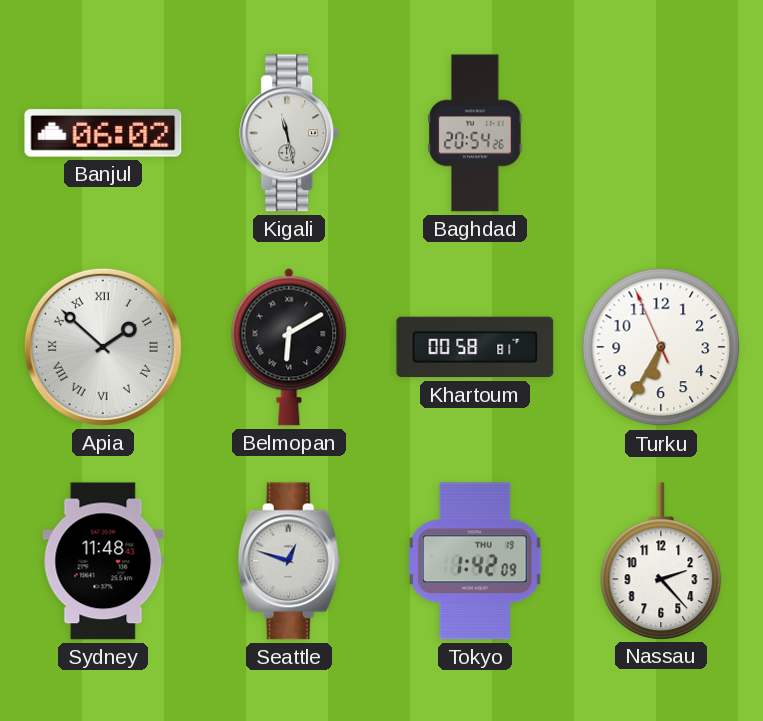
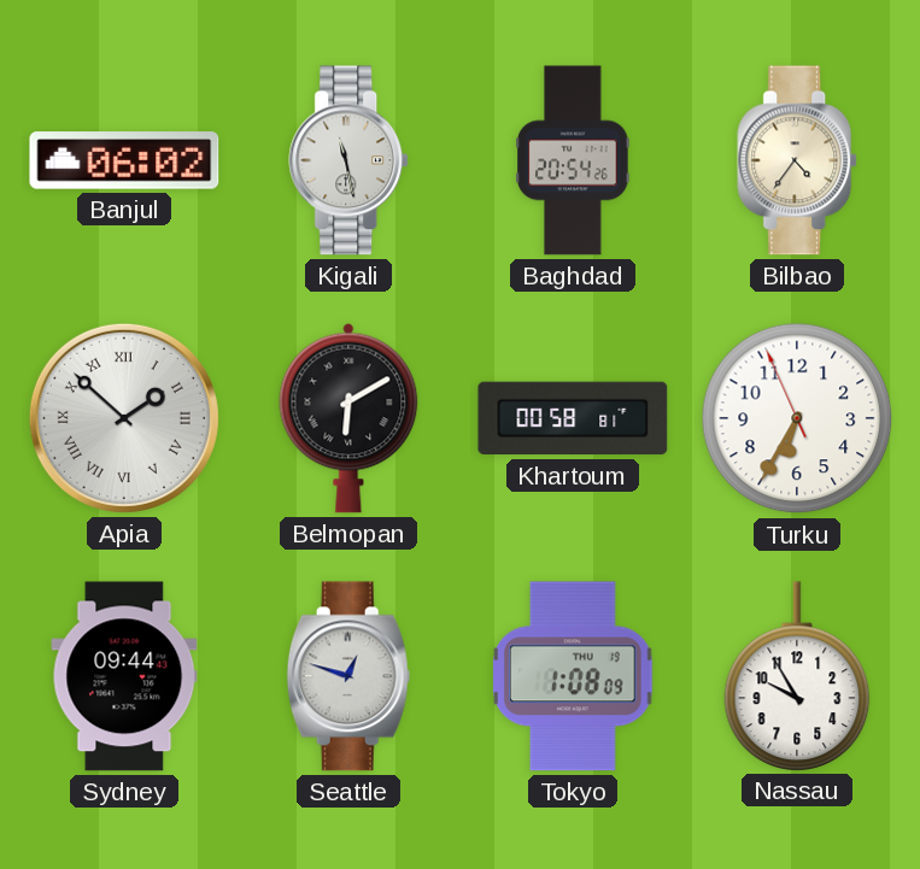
Bilbao: none -> 4:36
Sydney: 11:48 -> 09:44
Tokyo: 1:42 -> 1:08
Nassau: 2:23 -> 9:55
